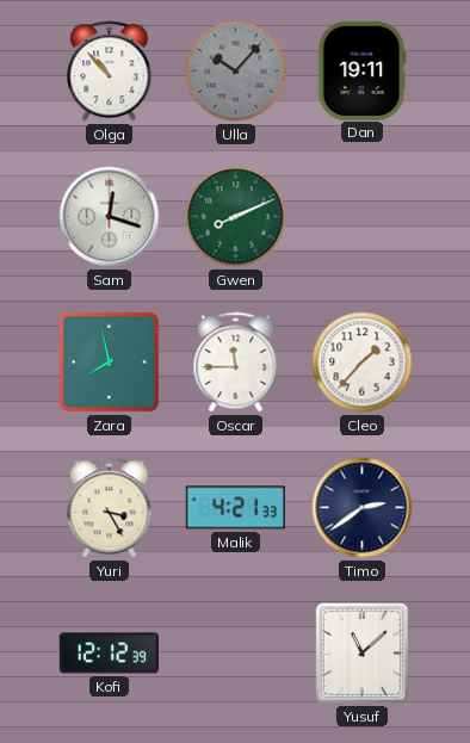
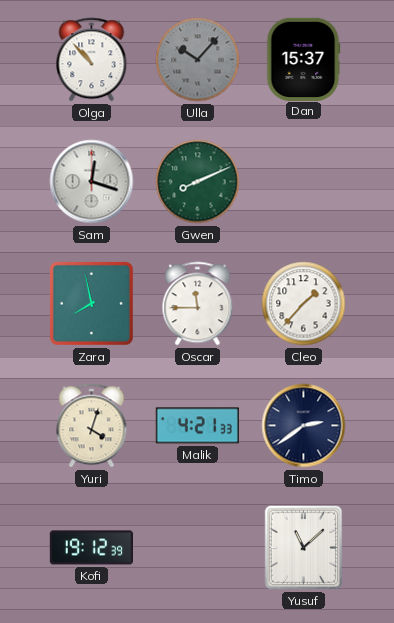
Dan: 19:11 -> 15:37
Yuri: 3:25 -> 4:03
Kofi: 12:12 -> 19:12
